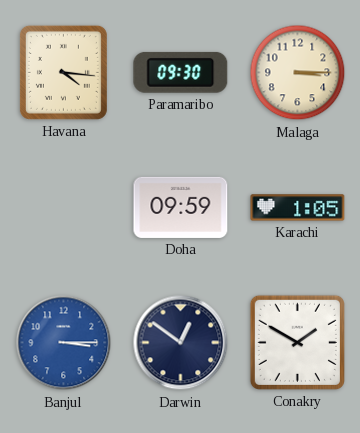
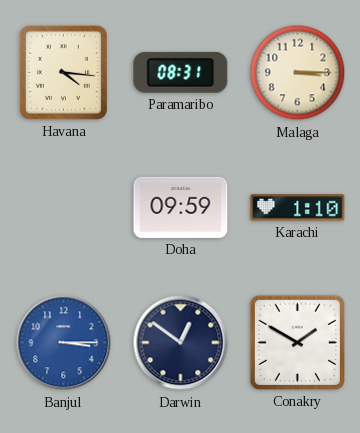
Paramaribo: 09:30 -> 08:31
Karachi: 1:05 -> 1:10
